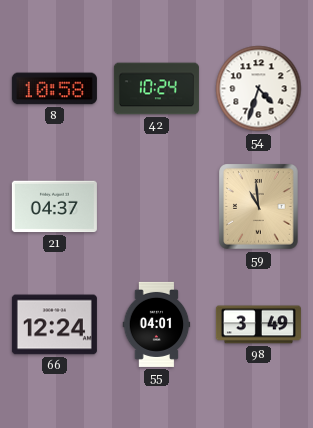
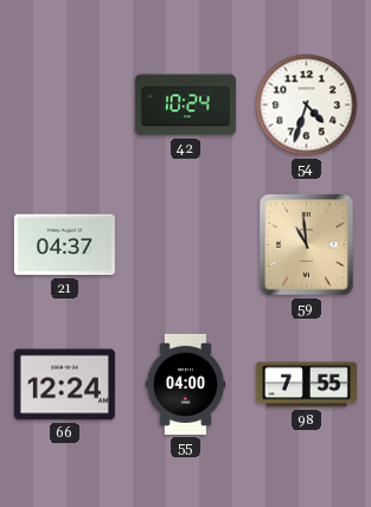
8: 10:58 -> none
55: 04:01 -> 04:00
98: 3:49 -> 7:55
